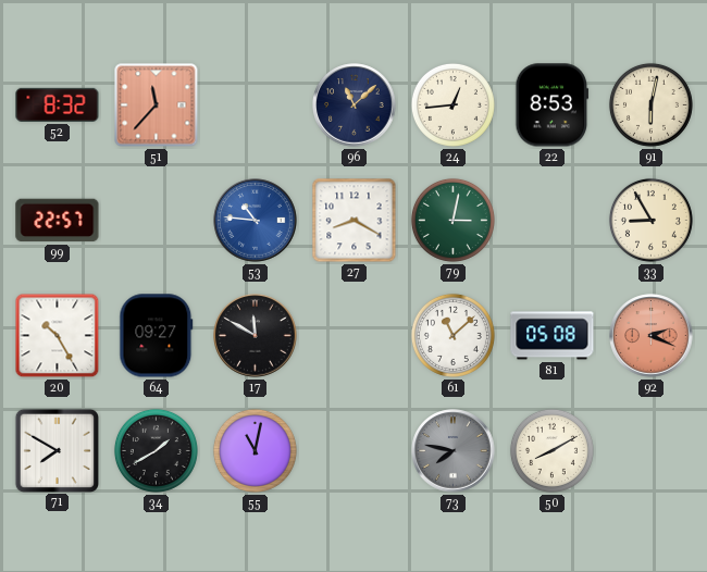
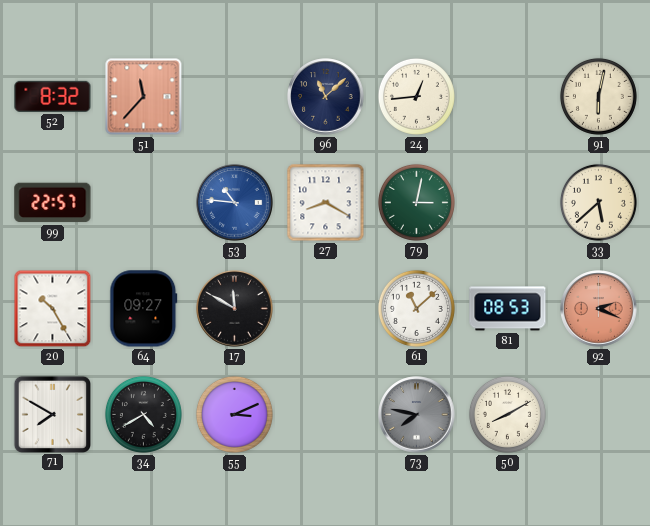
22: 8:53 -> none
33: 8:55 -> 5:38
81: 05:08 -> 08:53
34: 1:40 -> 4:40
55: 11:02 -> 3:11
